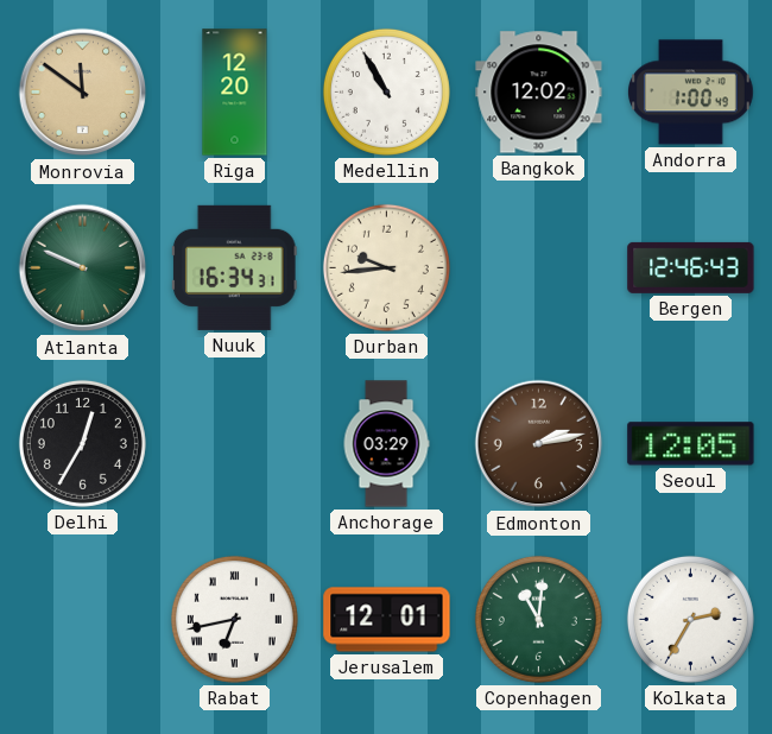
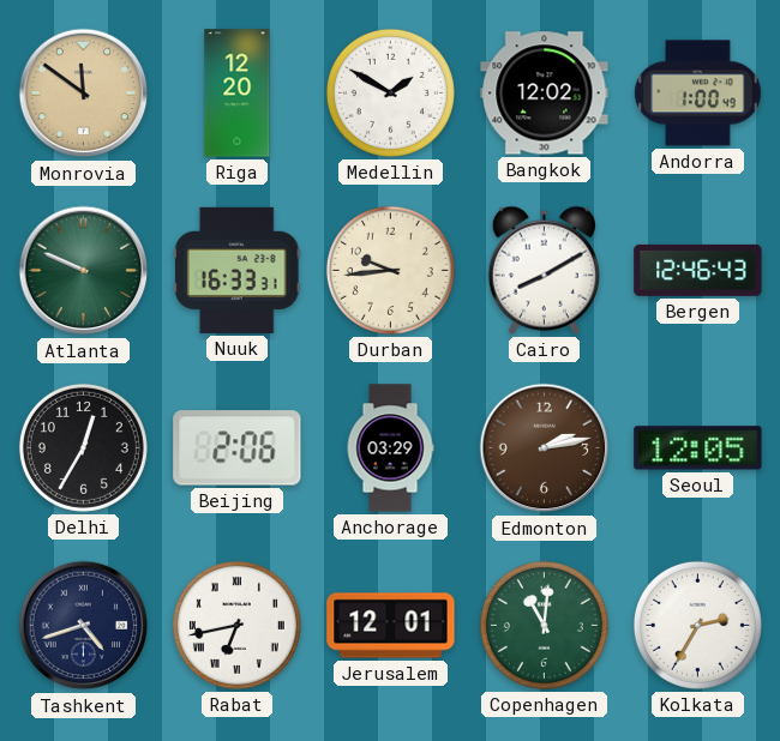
Medellin: 10:55 -> 1:50
Nuuk: 16:34 -> 16:33
Cairo: none -> 8:10
Beijing: none -> 2:06
Tashkent: none -> 4:42
